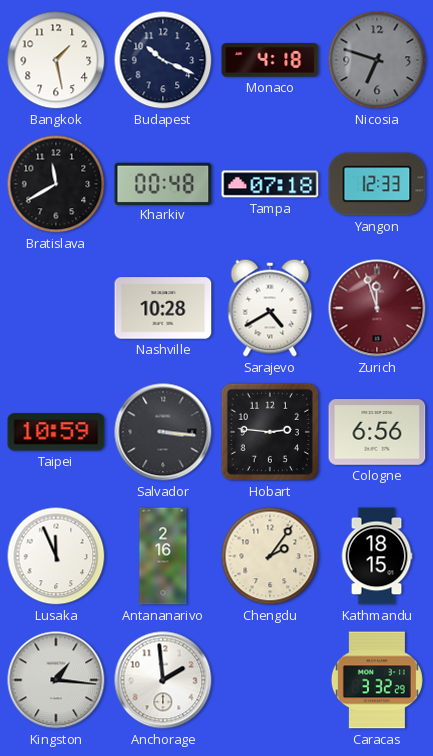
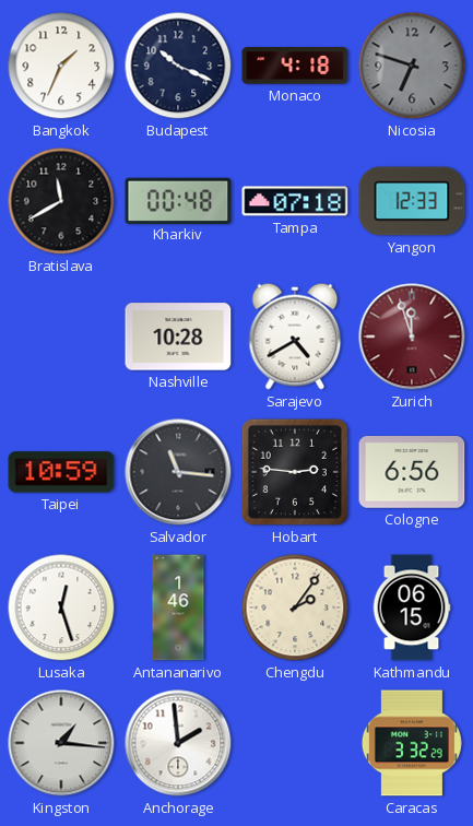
Bangkok: 1:28 -> 1:34
Salvador: 3:16 -> 11:16
Lusaka: 11:56 -> 12:27
Antananarivo: 2:16 -> 1:46
Kathmandu: 18:15 -> 06:15
